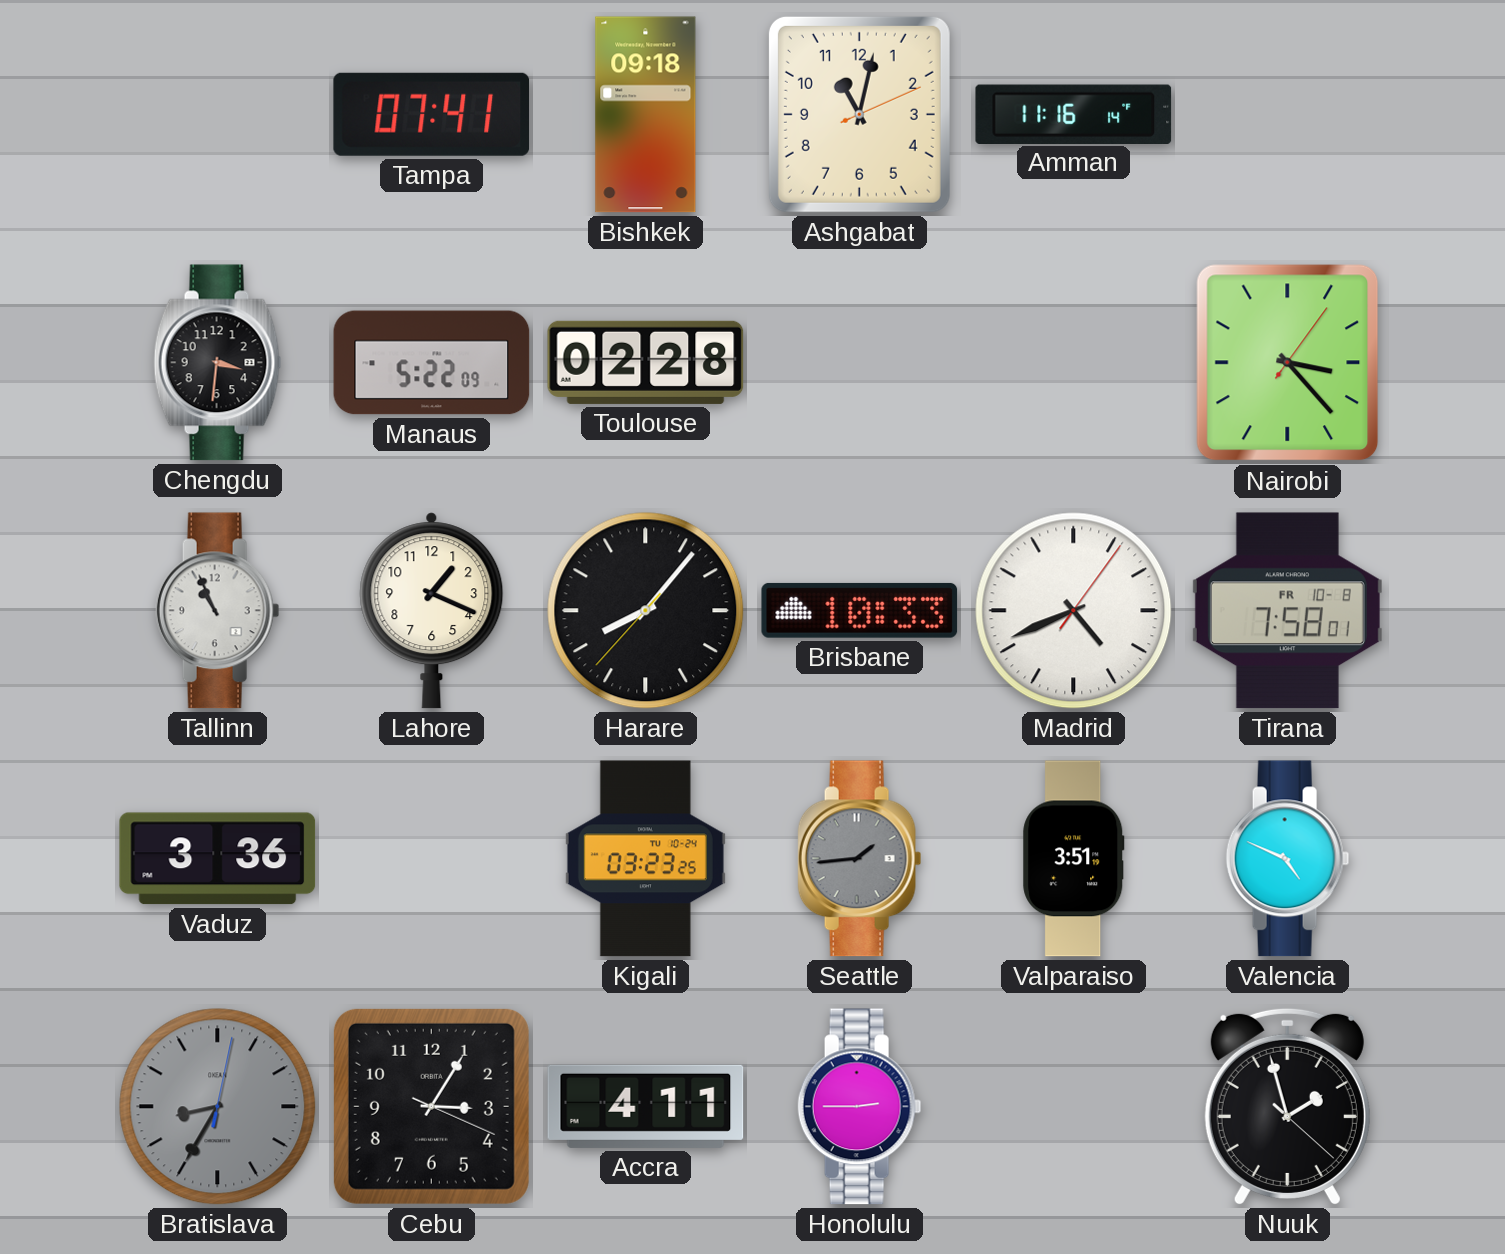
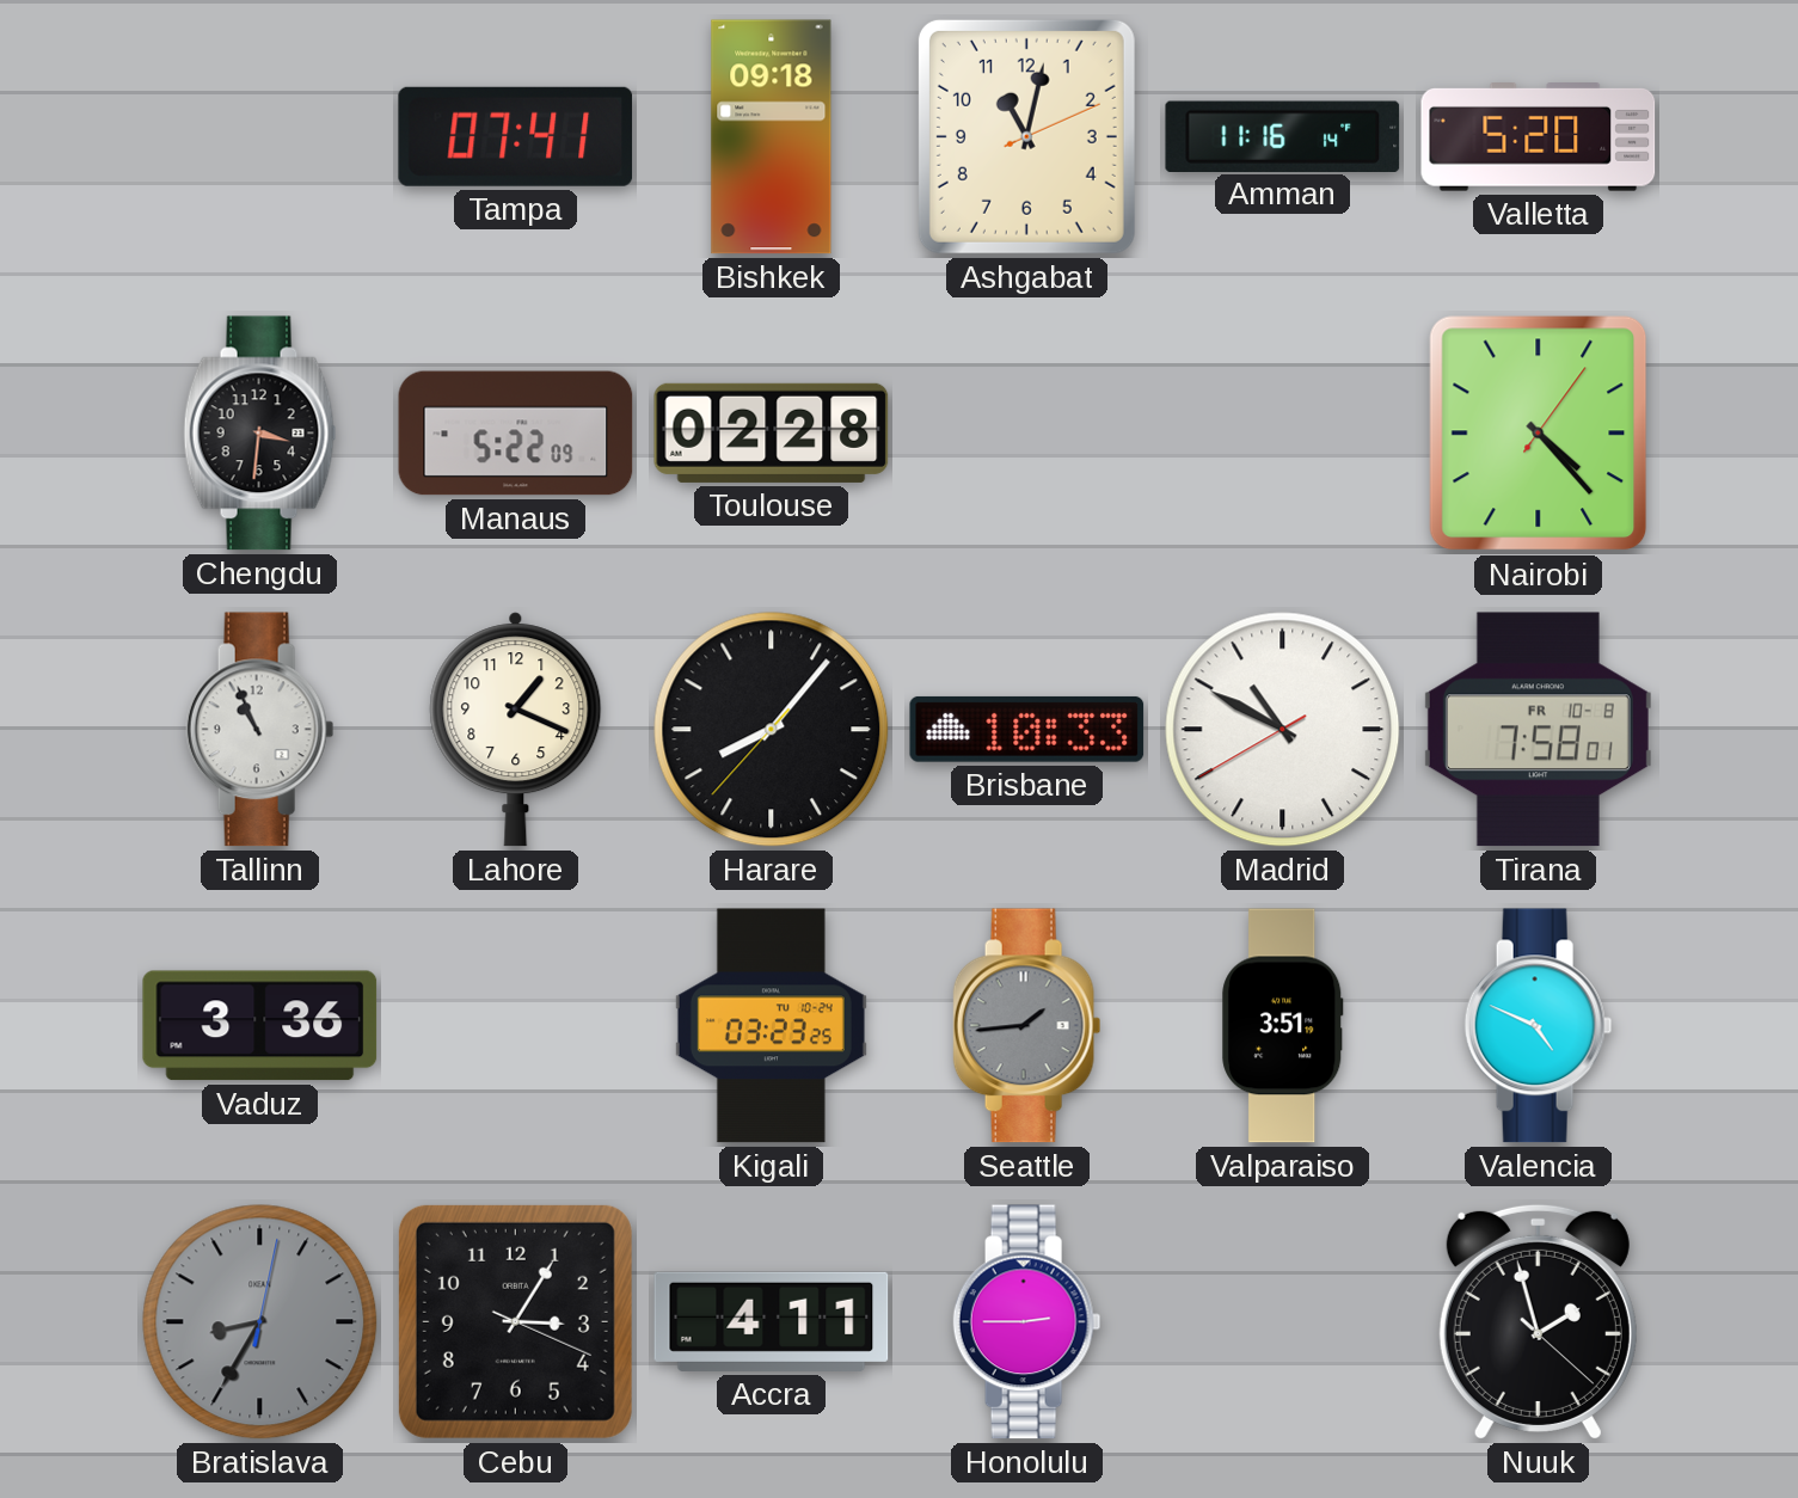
Valletta: none -> 5:20
Nairobi: 3:23 -> 4:23
Madrid: 4:41 -> 10:49
